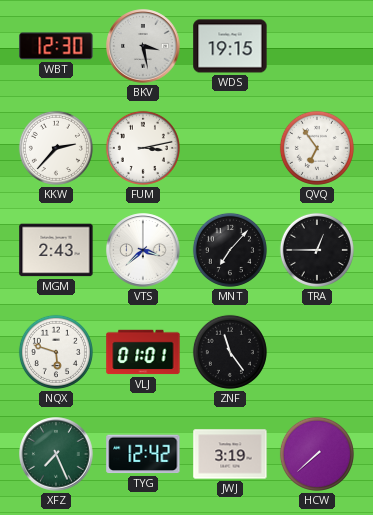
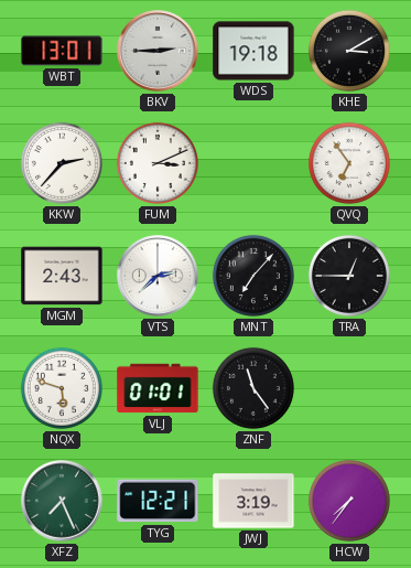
WBT: 12:30 -> 13:01
BKV: 3:28 -> 2:45
WDS: 19:15 -> 19:18
KHE: none -> 3:10
FUM: 3:13 -> 3:11
VTS: 3:38 -> 2:38
TYG: 12:42 -> 12:21
HCW: 7:38 -> 7:36
